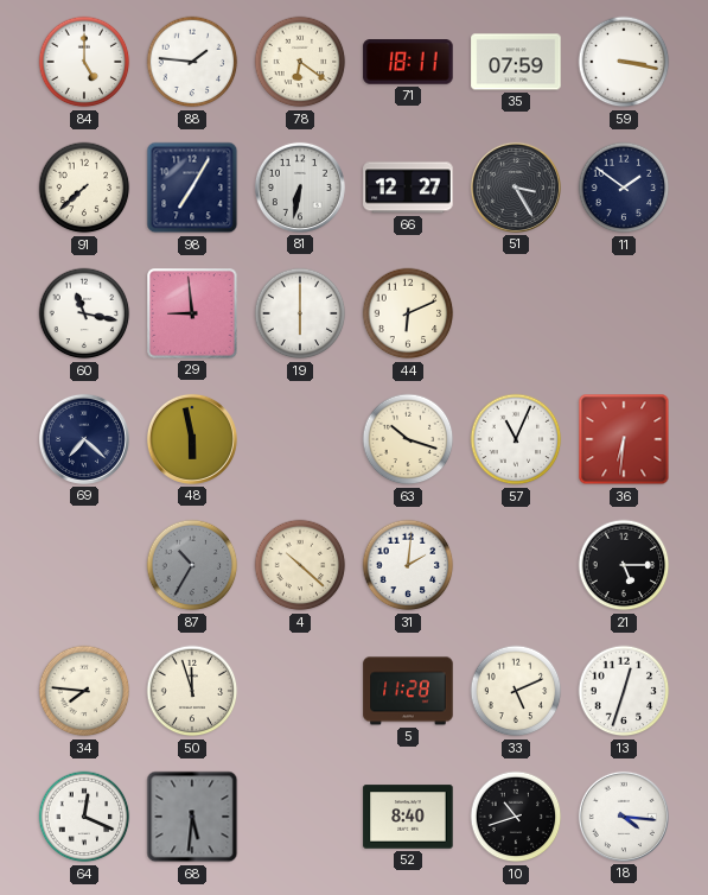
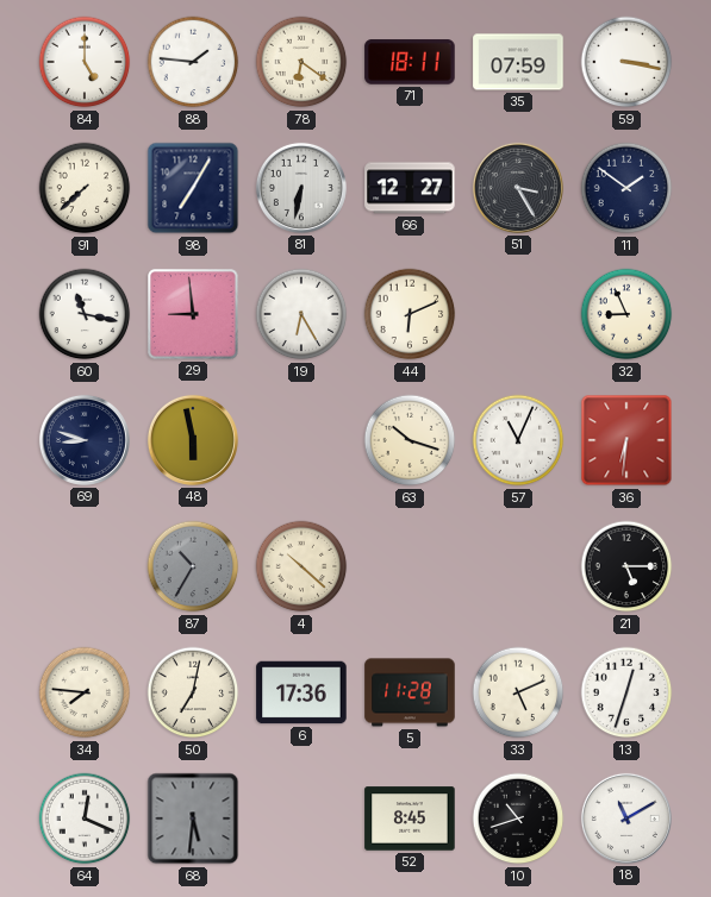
19: 6:00 -> 6:25
32: none -> 8:56
69: 7:22 -> 8:48
31: 2:01 -> none
50: 11:57 -> 7:02
6: none -> 17:36
52: 8:40 -> 8:45
18: 4:16 -> 11:10
